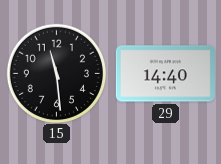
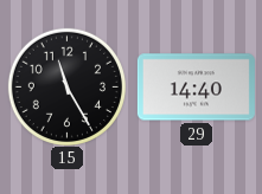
15: 11:29 -> 11:25
